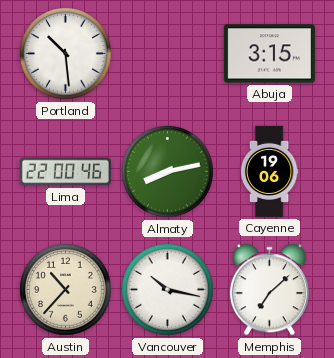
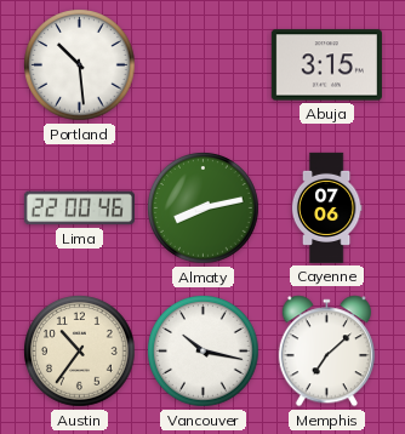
Cayenne: 19:06 -> 07:06
Austin: 10:37 -> 10:36
